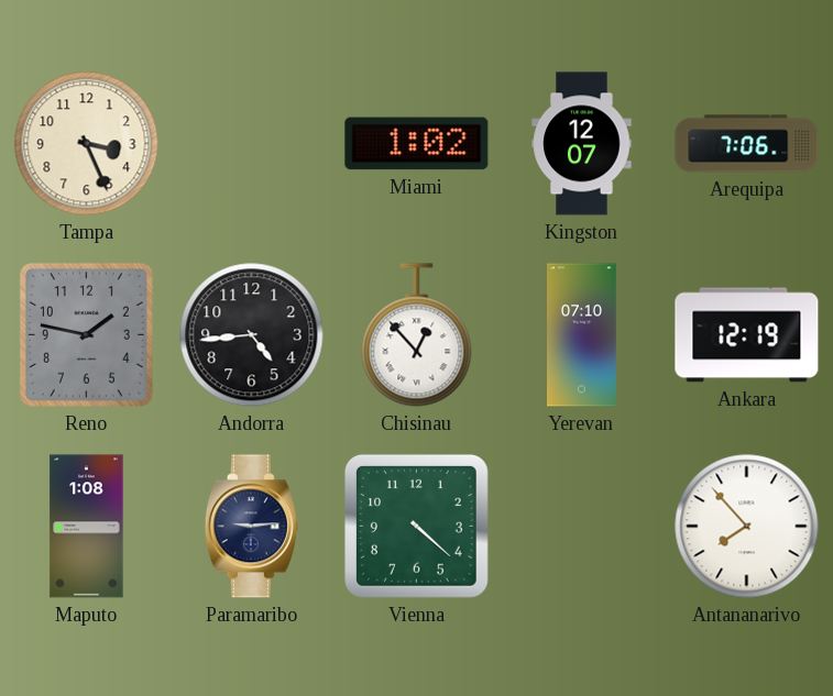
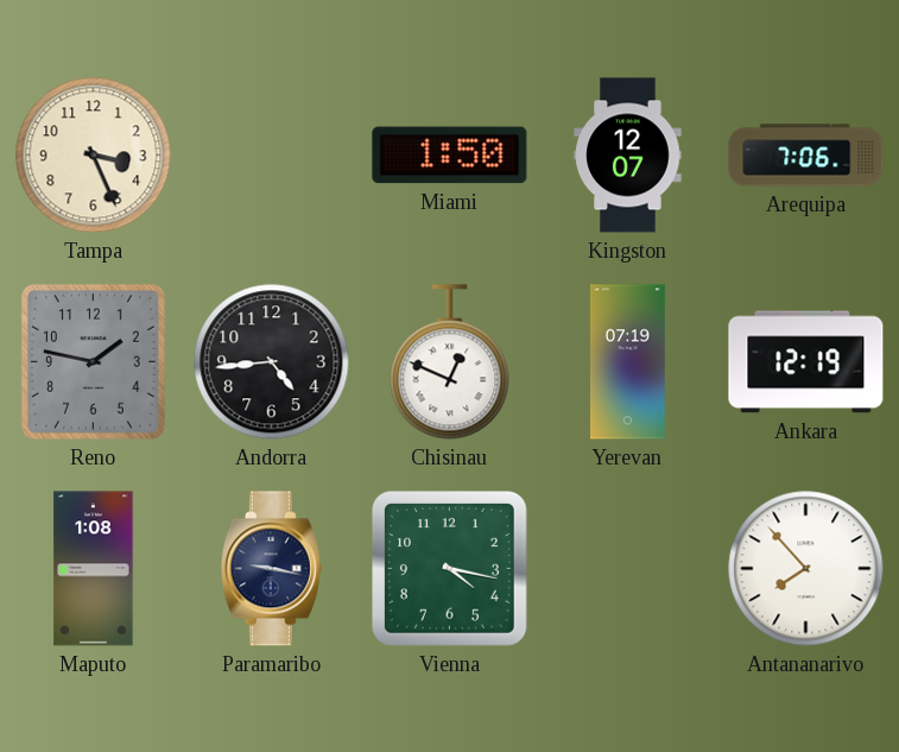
Miami: 1:02 -> 1:50
Chisinau: 12:53 -> 12:49
Yerevan: 07:10 -> 07:19
Paramaribo: 9:14 -> 9:17
Vienna: 4:22 -> 4:17
